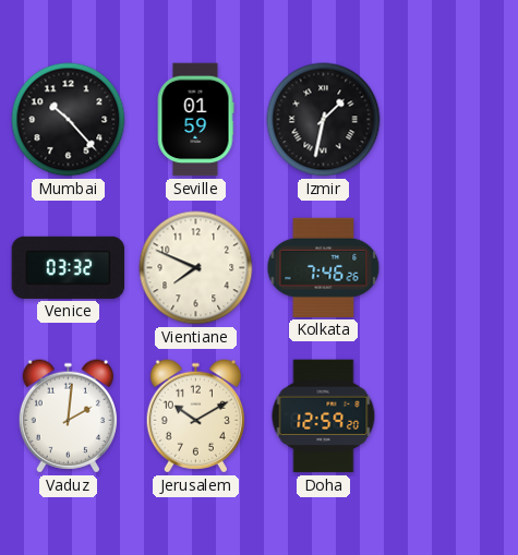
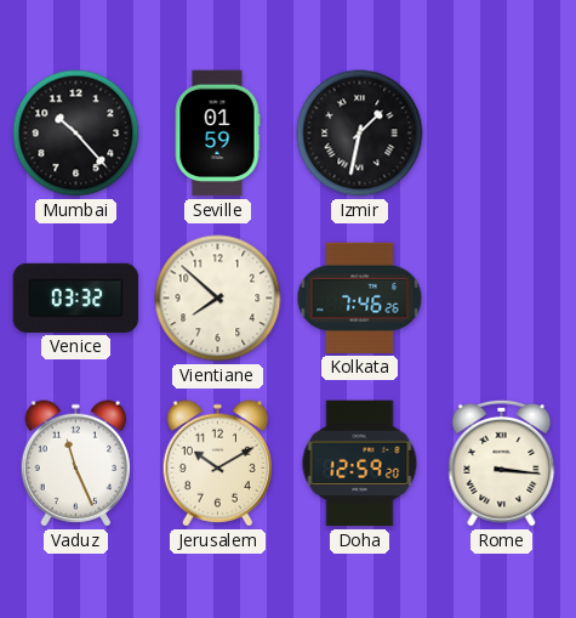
Vientiane: 7:49 -> 7:52
Vaduz: 2:01 -> 11:26
Rome: none -> 3:16
